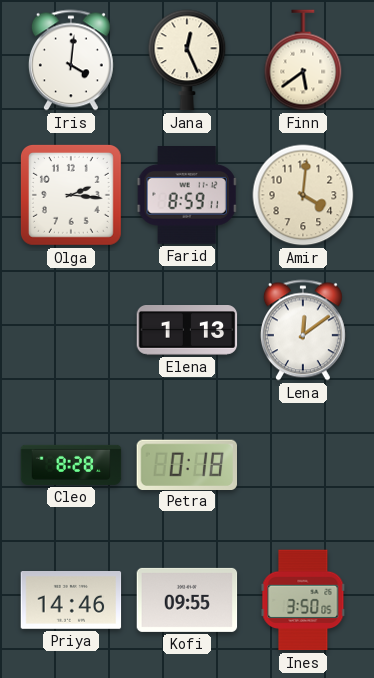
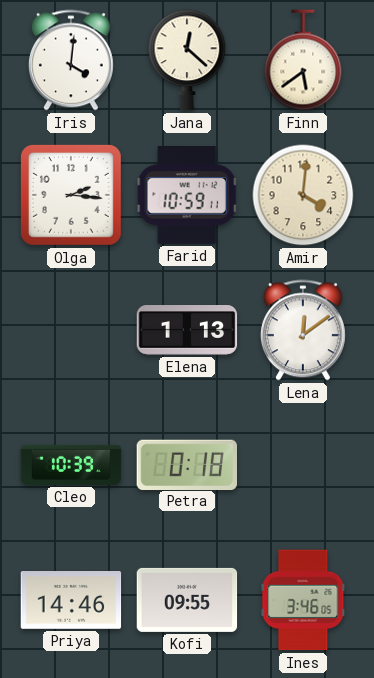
Jana: 12:26 -> 12:22
Farid: 8:59 -> 10:59
Cleo: 8:28 -> 10:39
Ines: 3:50 -> 3:46
